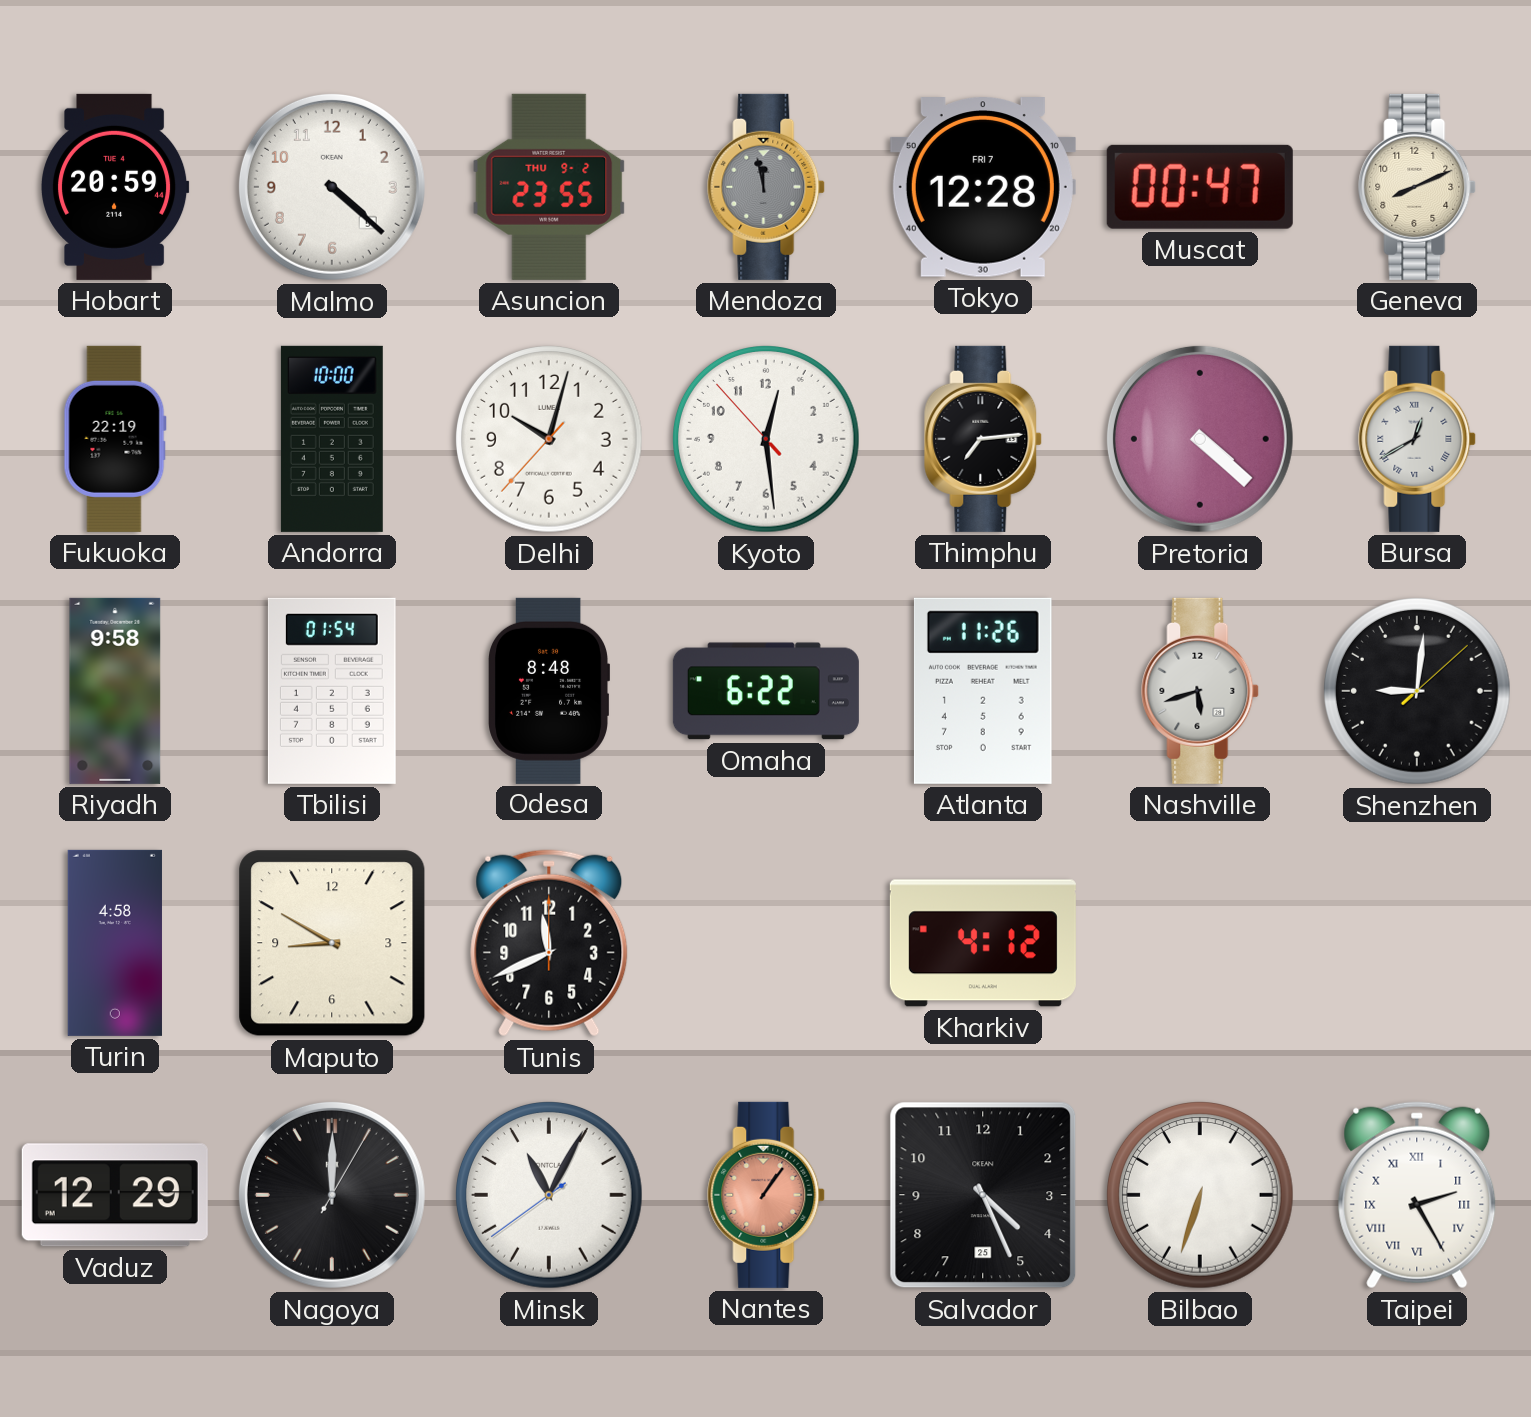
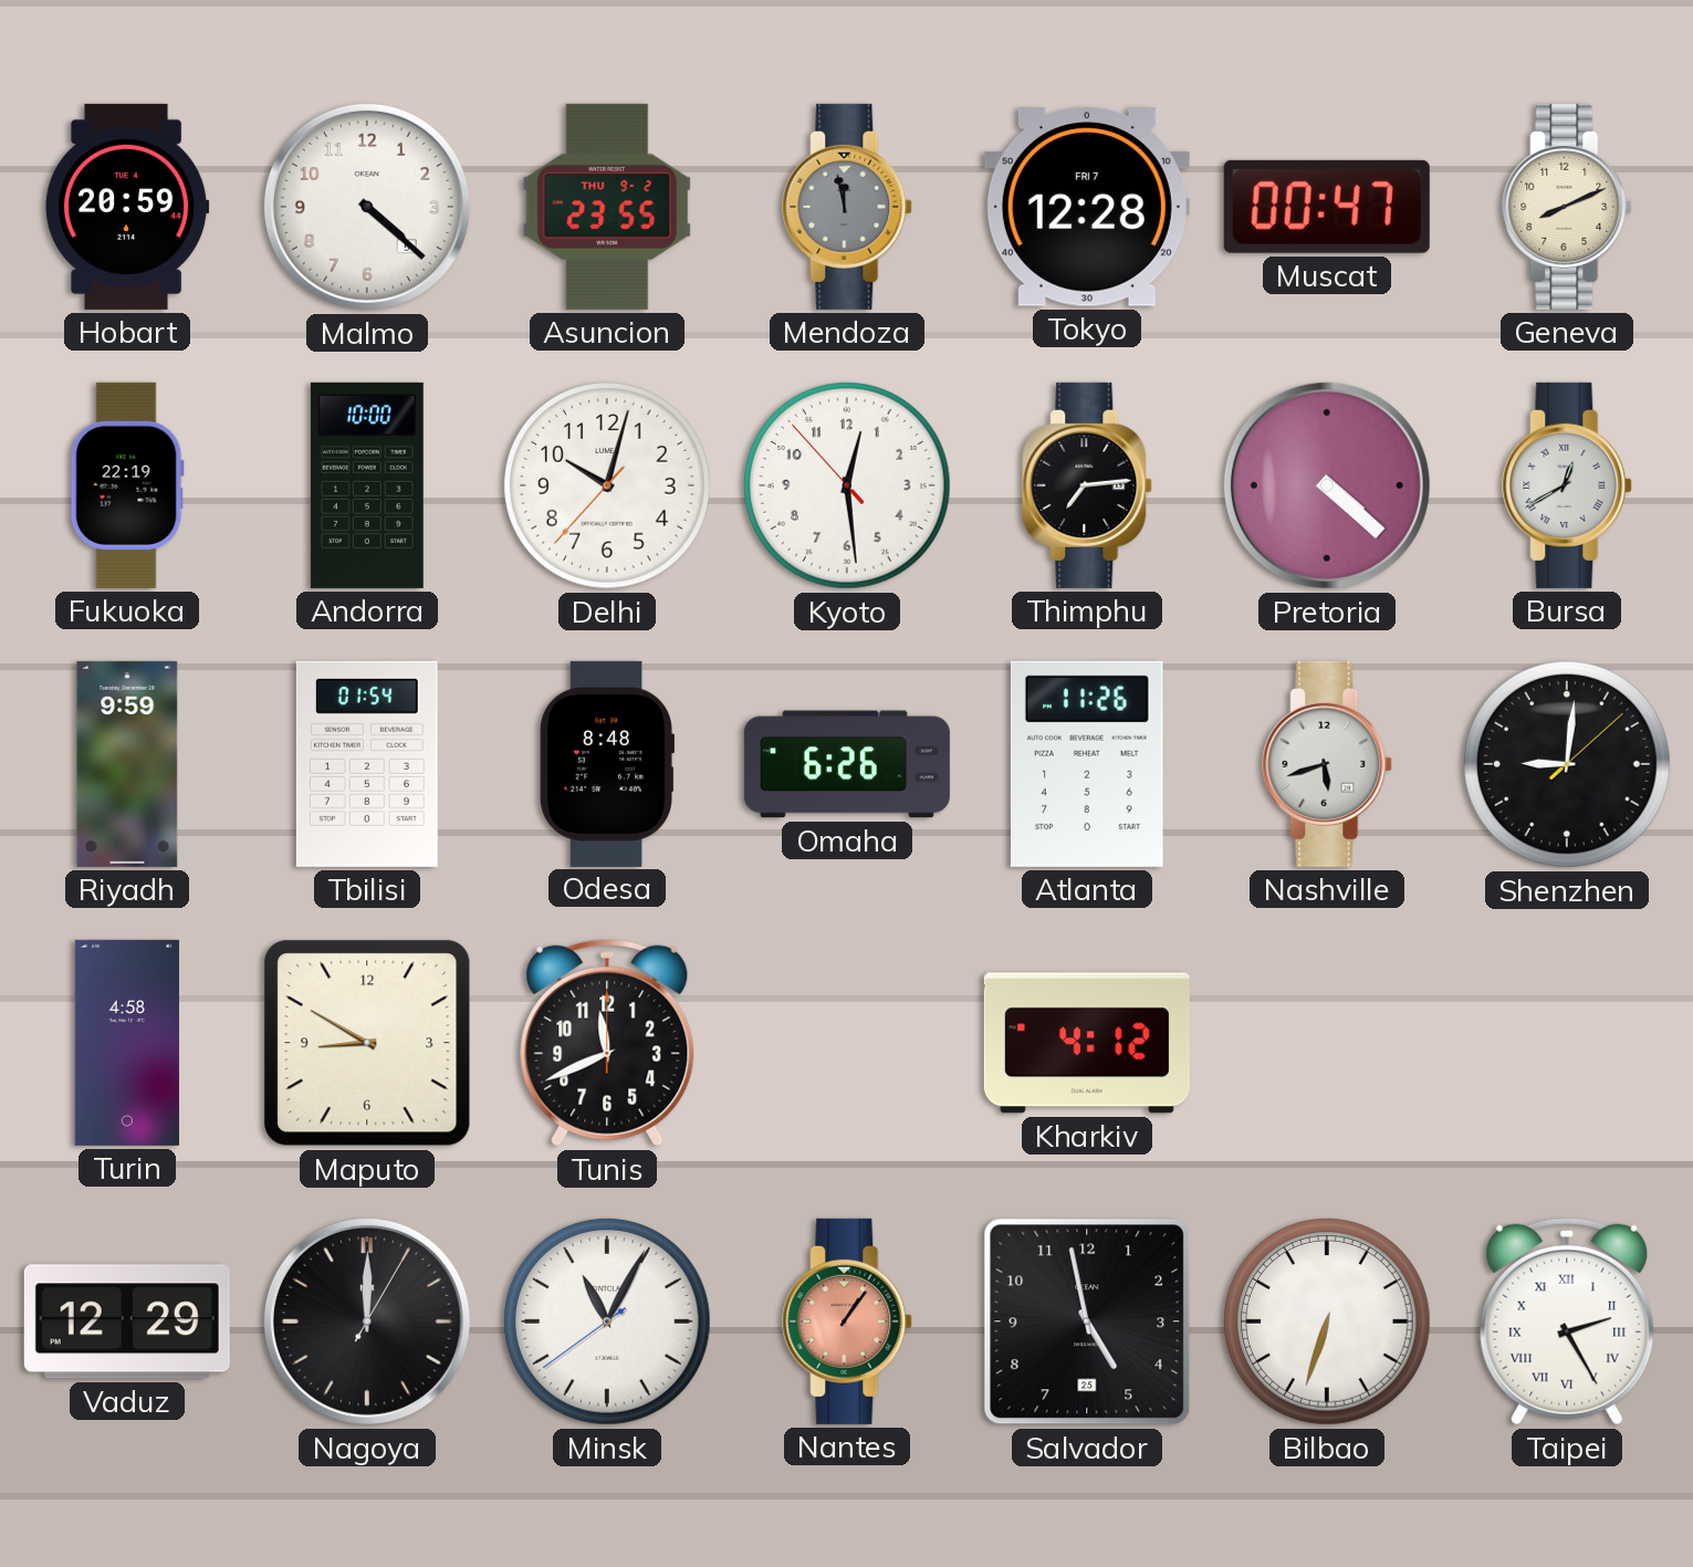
Riyadh: 9:58 -> 9:59
Omaha: 6:22 -> 6:26
Salvador: 4:26 -> 4:58
